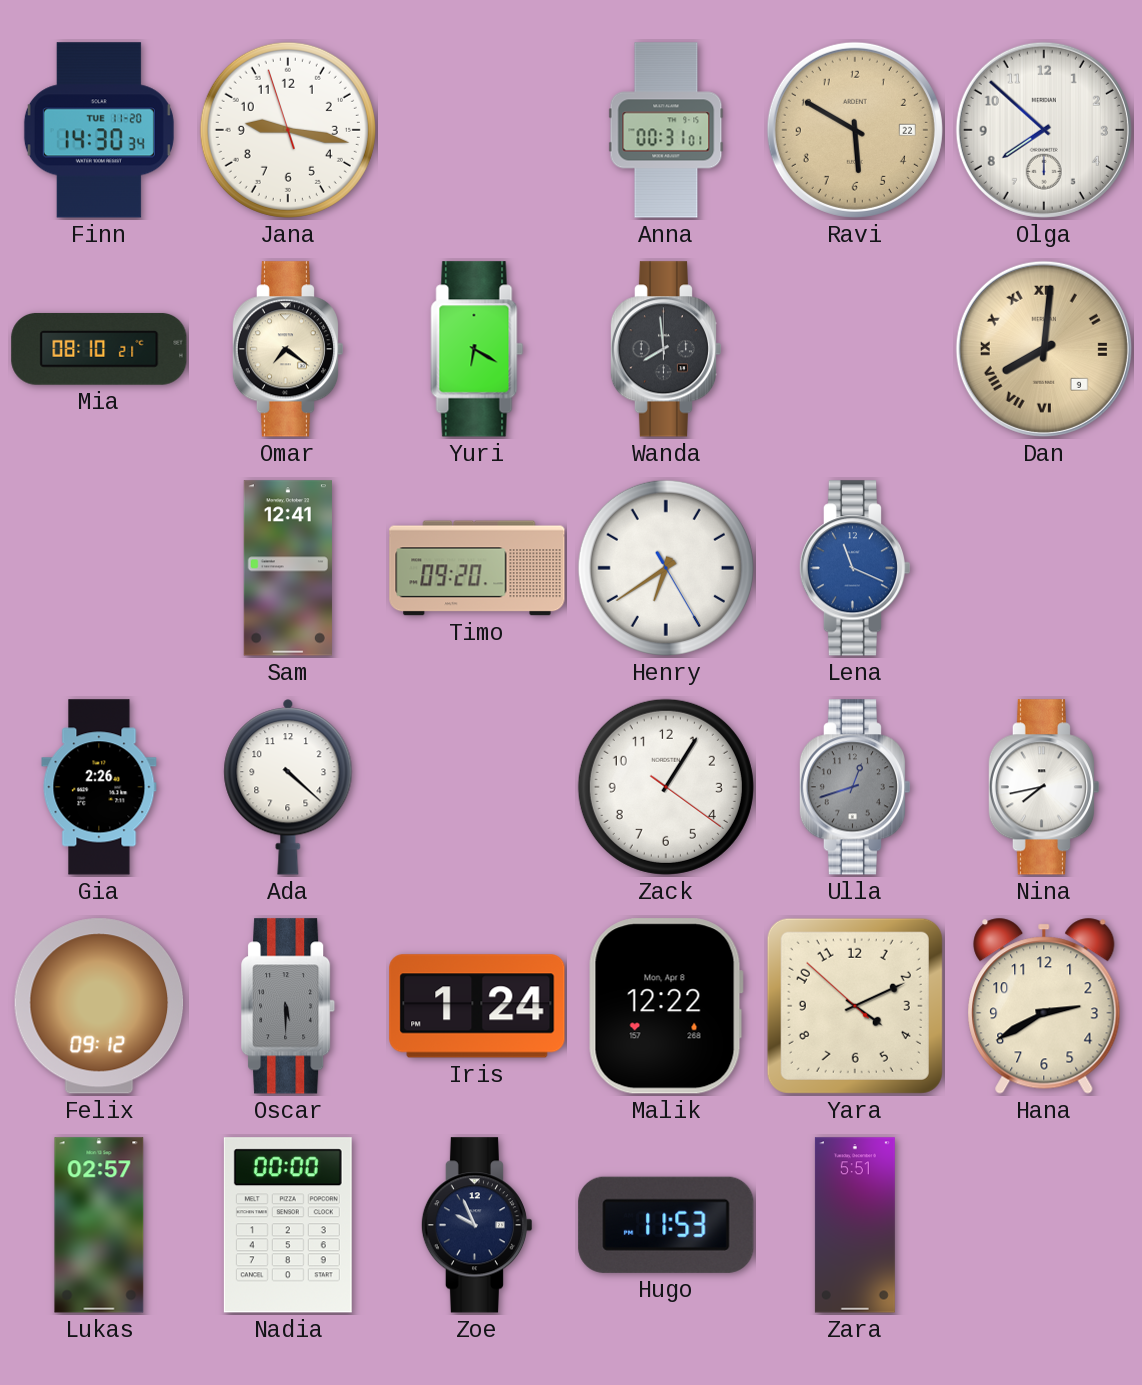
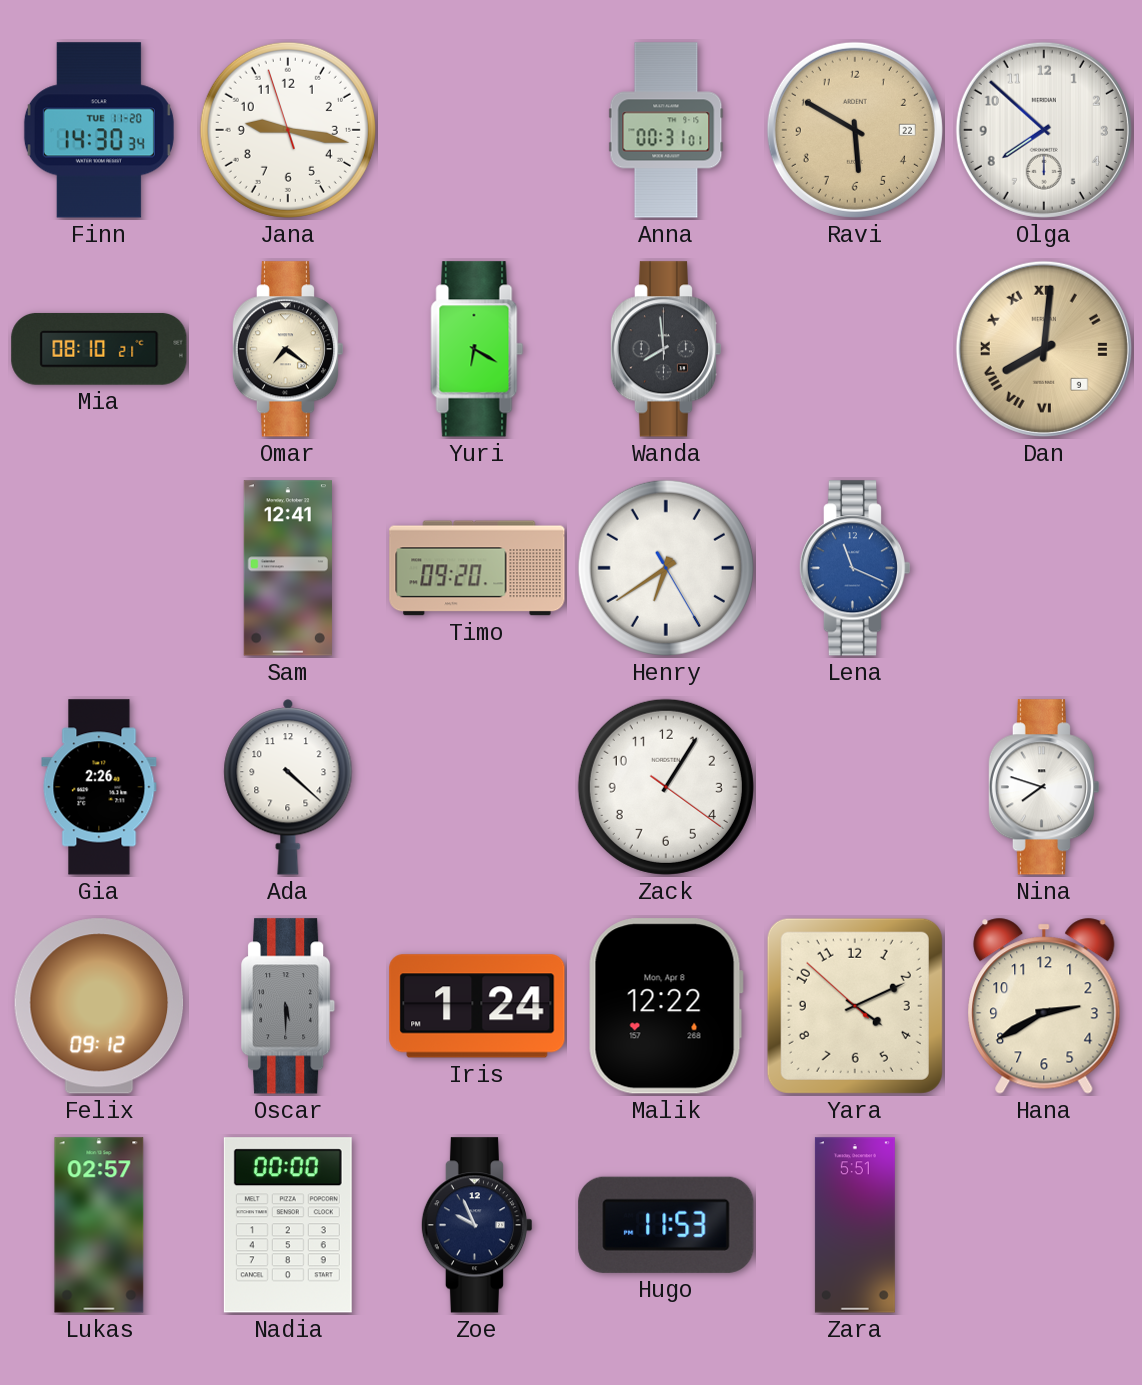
Ulla: 12:42 -> none
Nina: 7:43 -> 7:48
